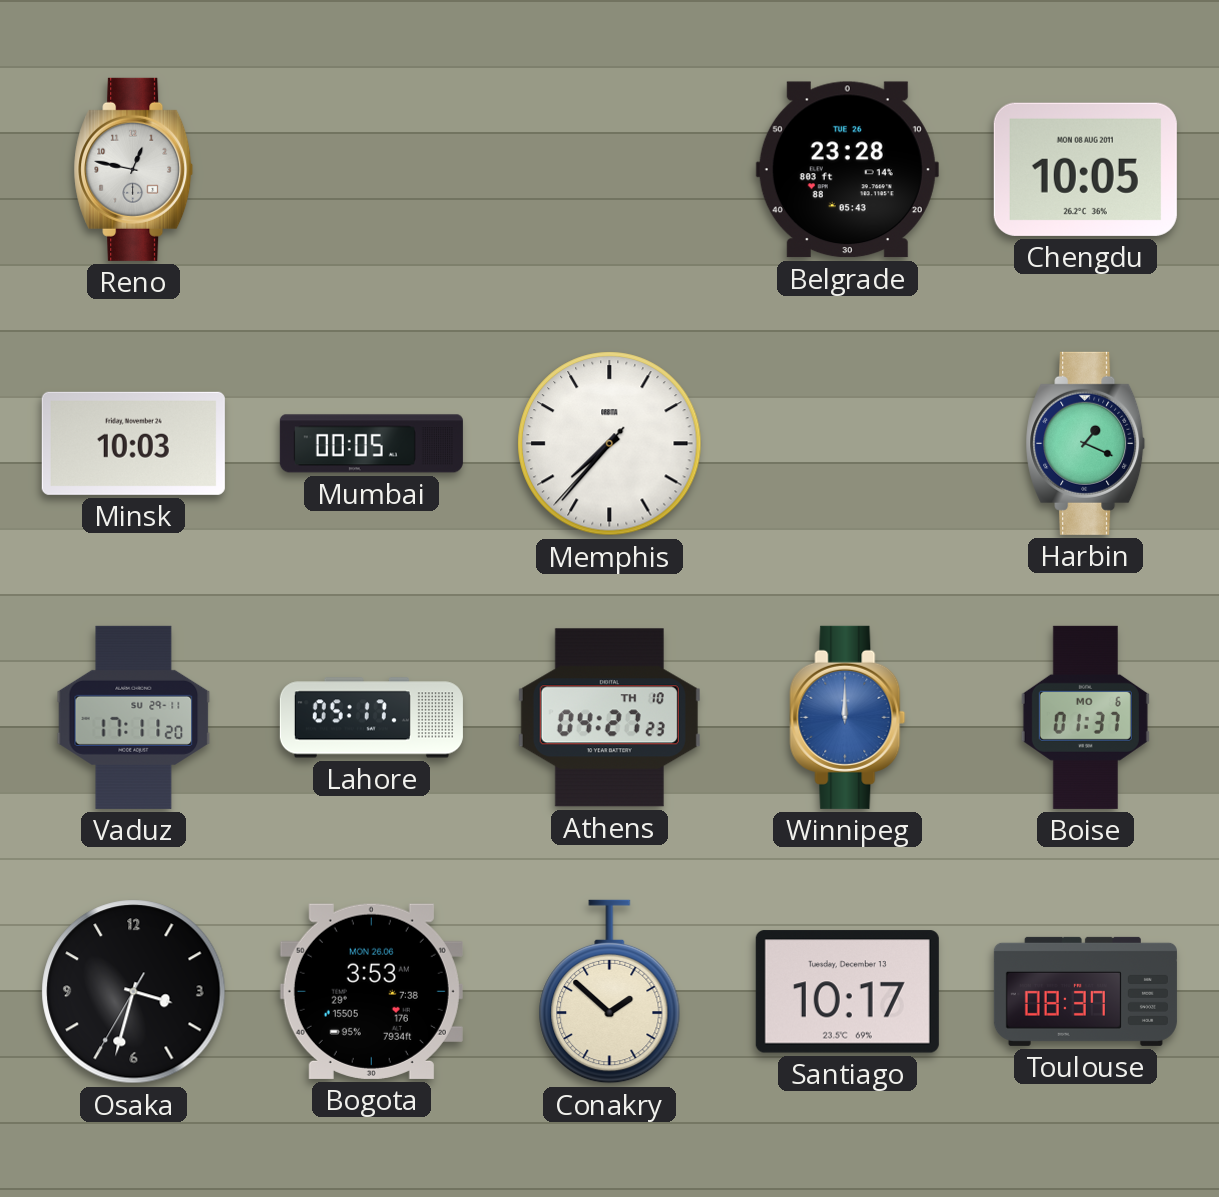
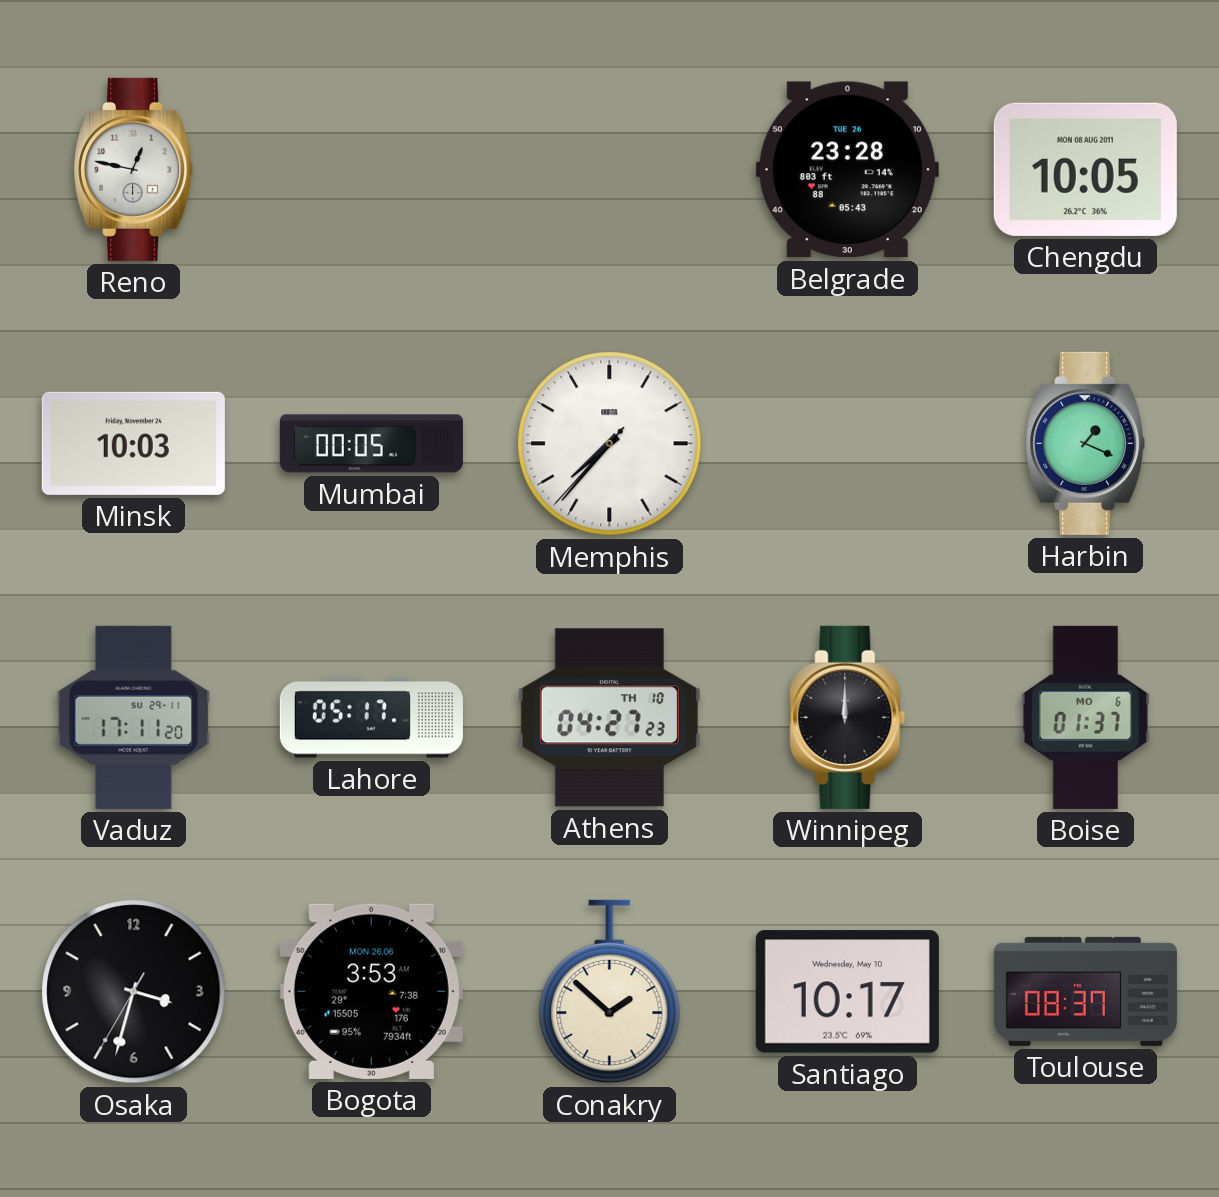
Winnipeg dial: blue -> black
Santiago date: Tuesday, December 13 -> Wednesday, May 10
